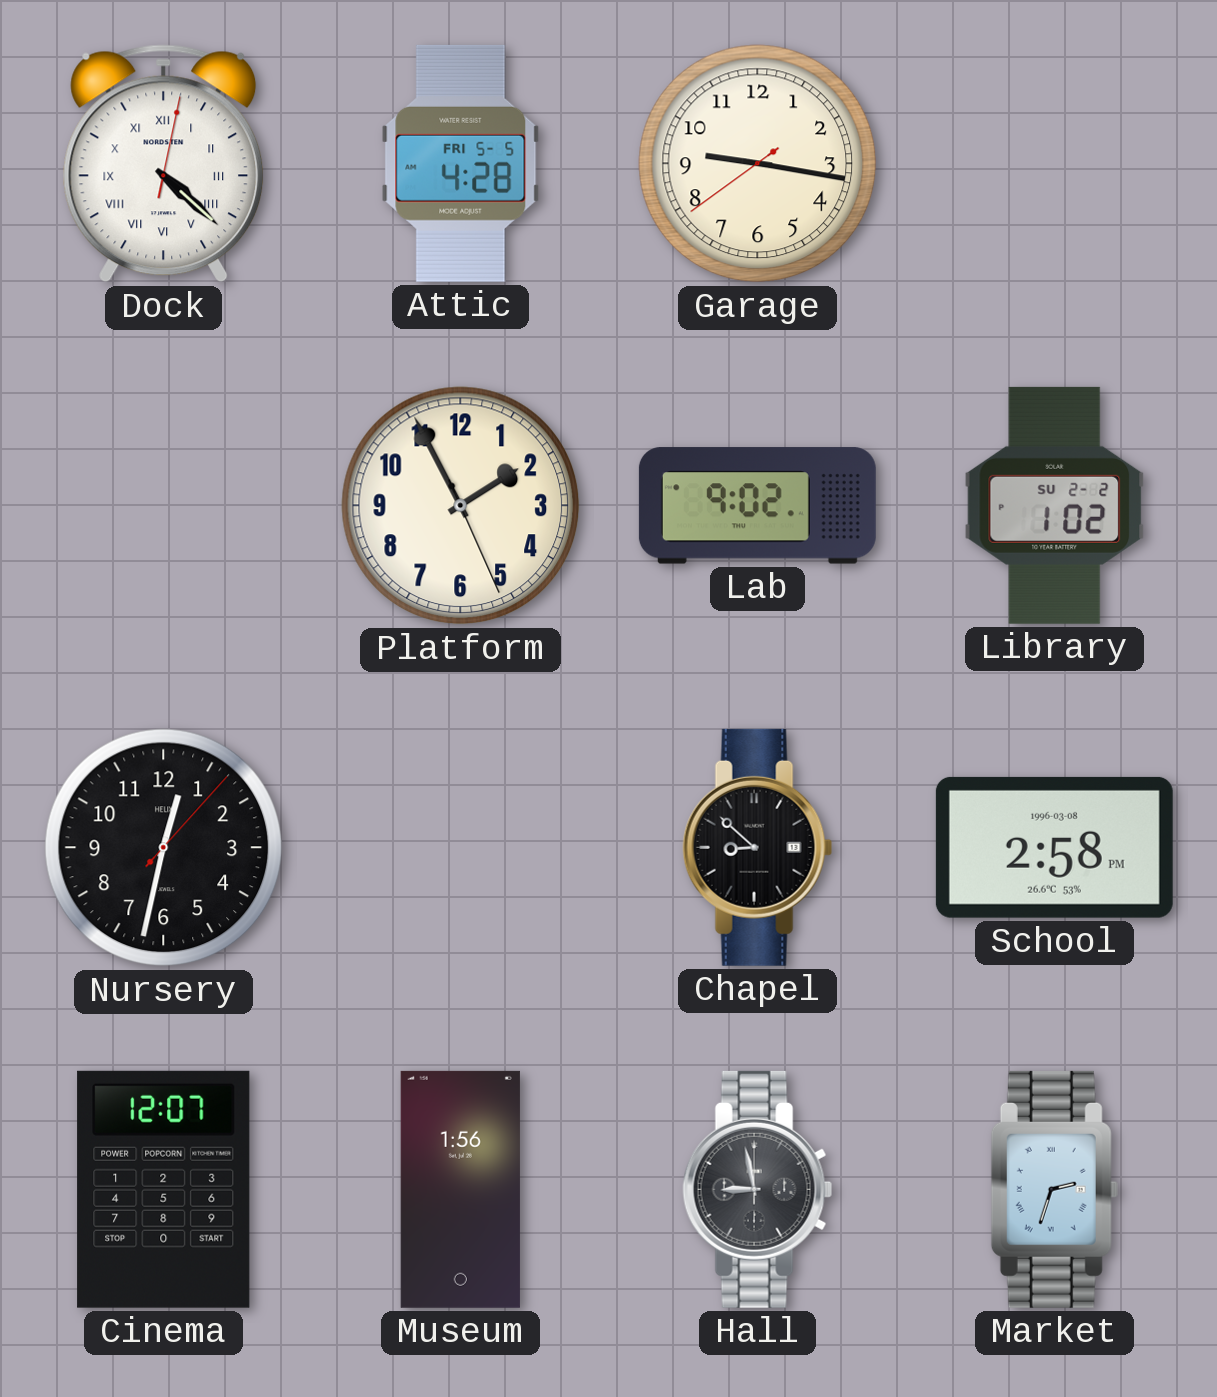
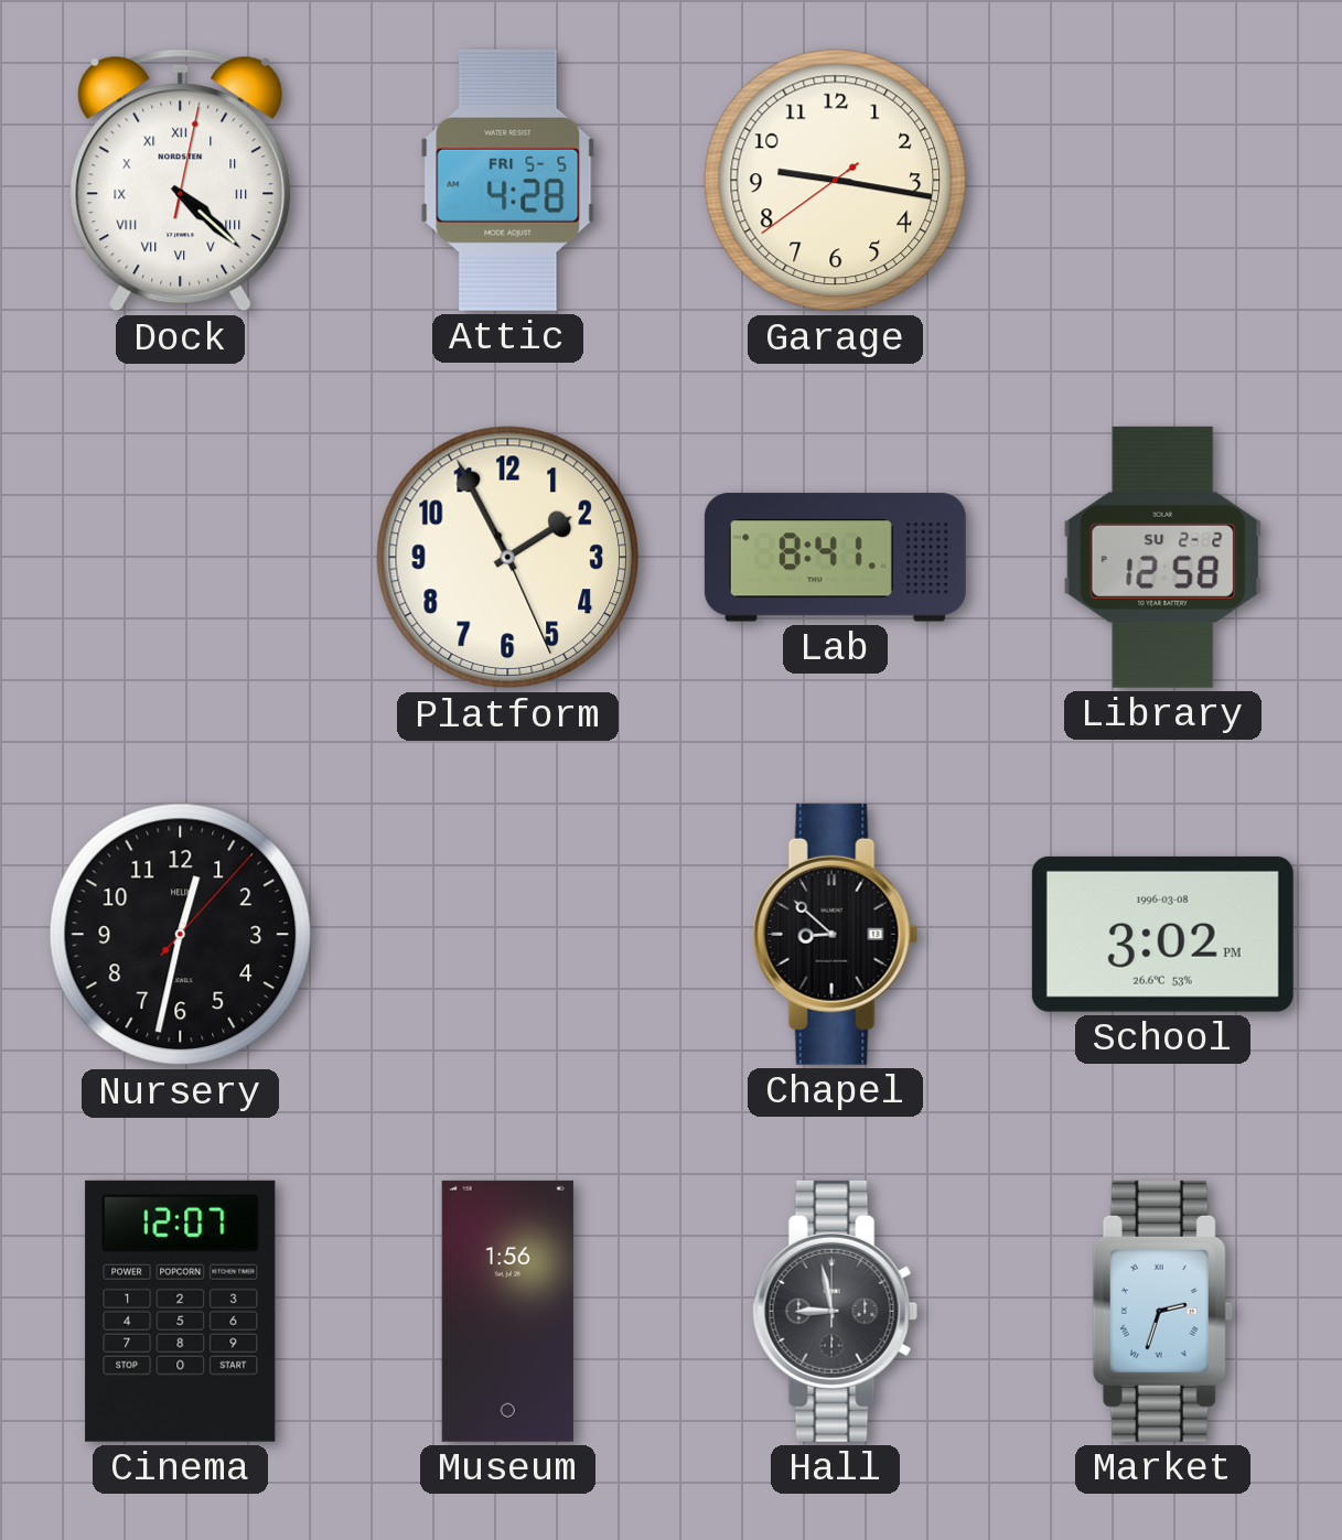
Lab: 9:02 -> 8:41
Library: 1:02 -> 12:58
School: 2:58 -> 3:02
